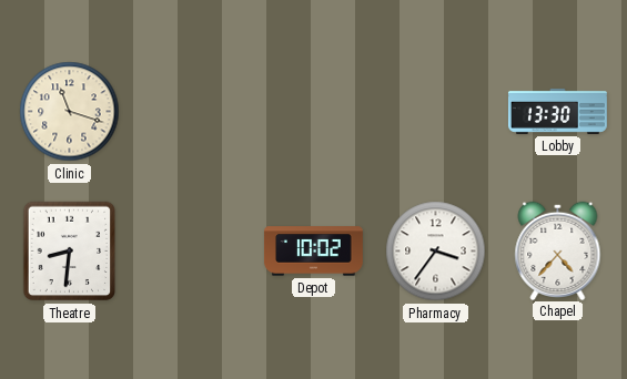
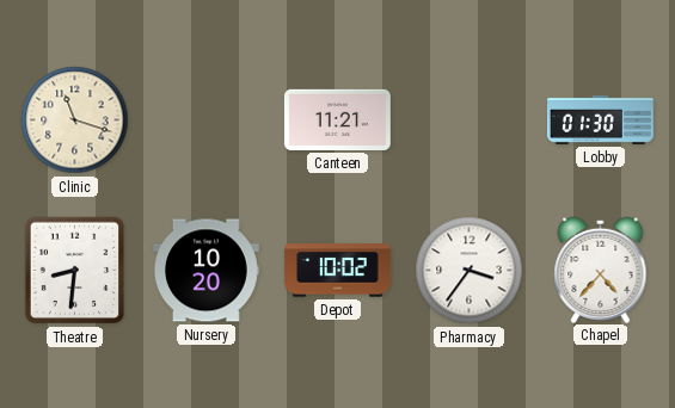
Canteen: none -> 11:21
Lobby: 13:30 -> 01:30
Nursery: none -> 10:20
